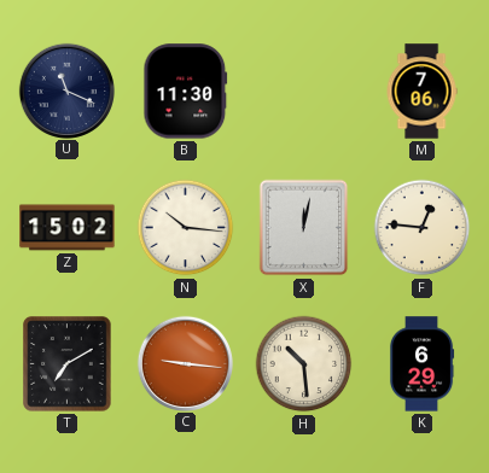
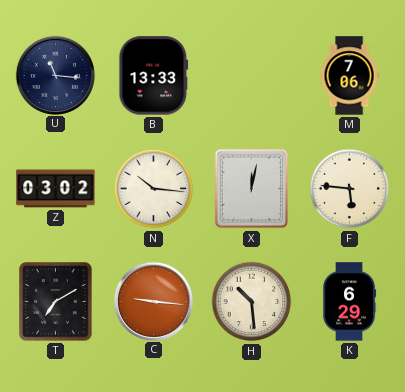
U: 11:19 -> 11:16
B: 11:30 -> 13:33
Z: 15:02 -> 03:02
F: 12:46 -> 5:46
